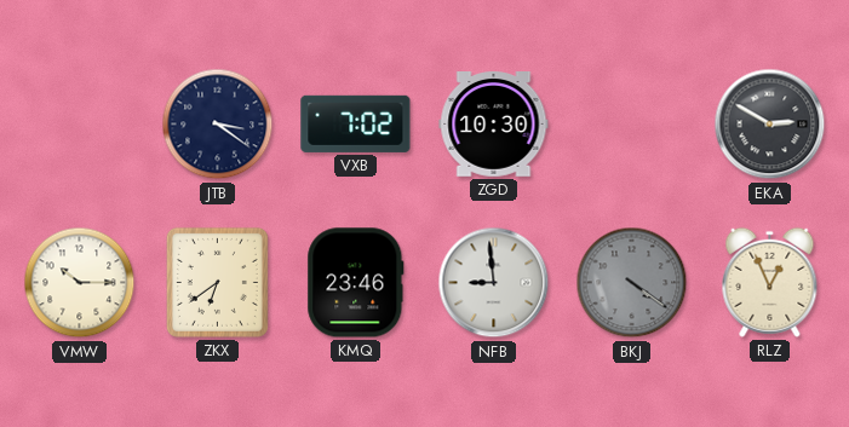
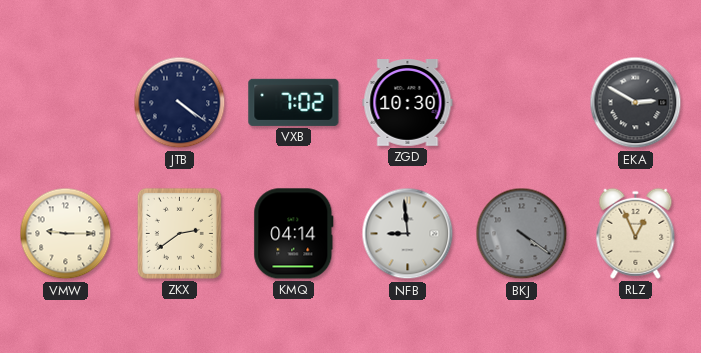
JTB: 3:21 -> 4:21
VMW: 10:15 -> 9:15
ZKX: 6:39 -> 2:39
KMQ: 23:46 -> 04:14
